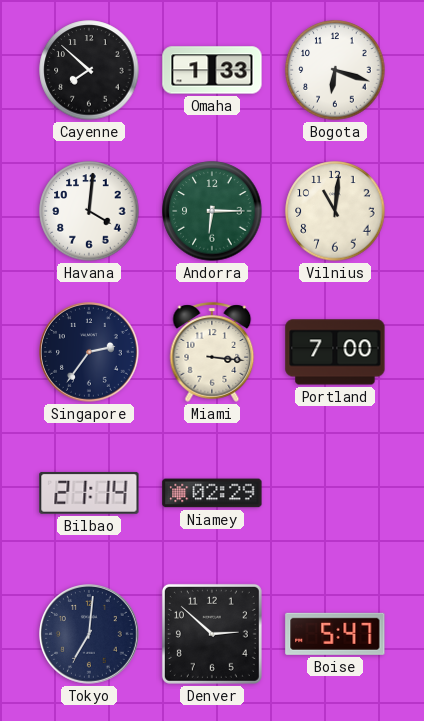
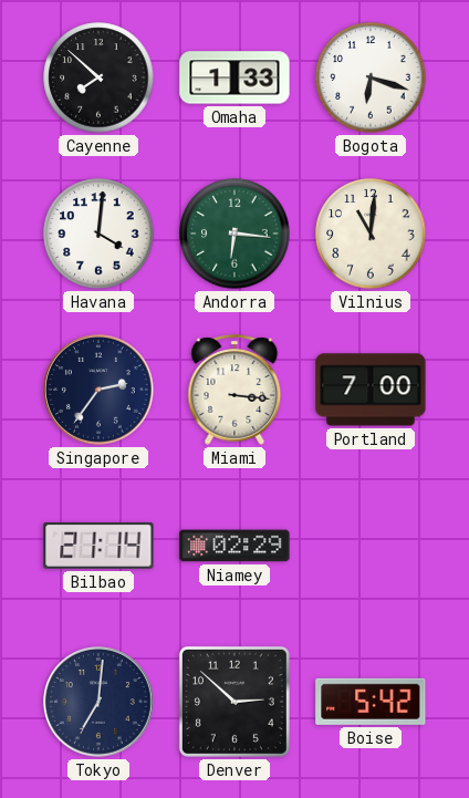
Andorra: 6:15 -> 6:16
Boise: 5:47 -> 5:42
